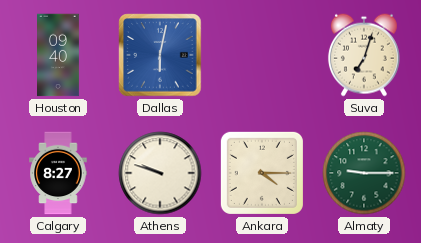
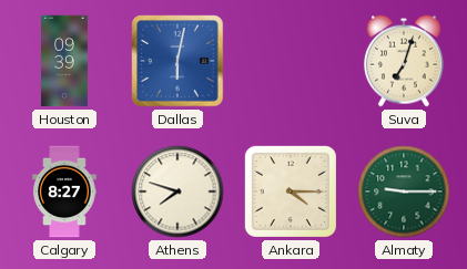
Houston: 09:40 -> 09:39
Athens: 9:48 -> 7:48
